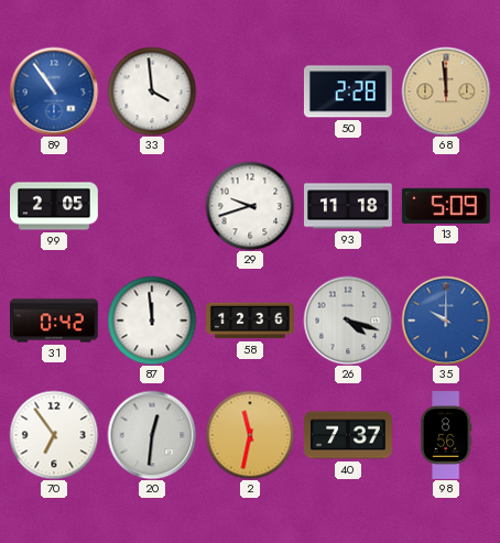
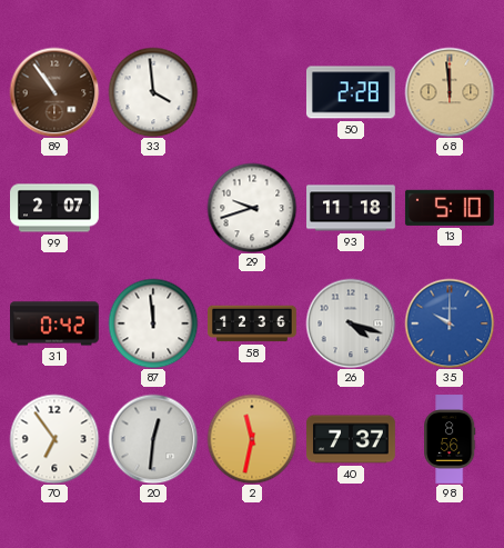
89 dial: blue -> brown
99: 2:05 -> 2:07
13: 5:09 -> 5:10
